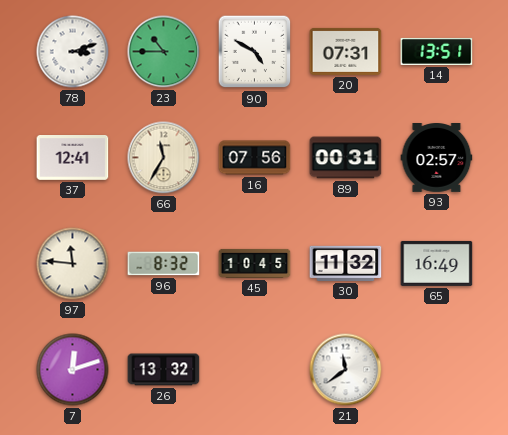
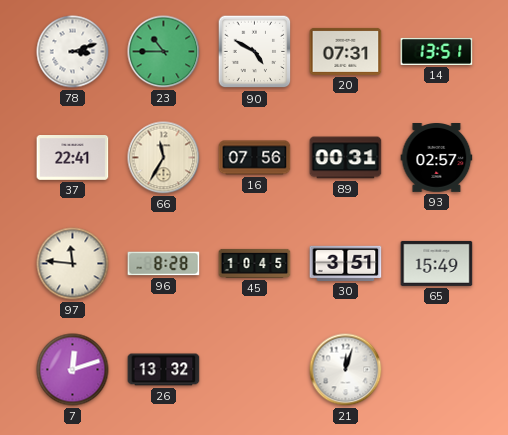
37: 12:41 -> 22:41
96: 8:32 -> 8:28
30: 11:32 -> 3:51
65: 16:49 -> 15:49
21: 11:39 -> 12:03
